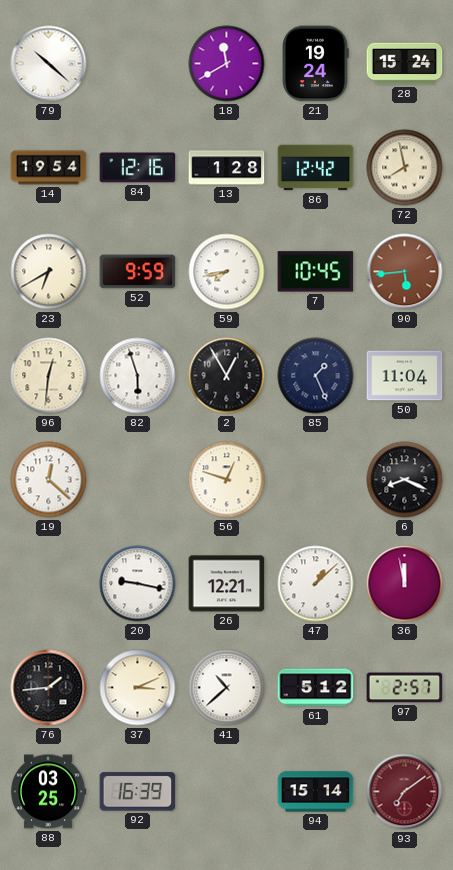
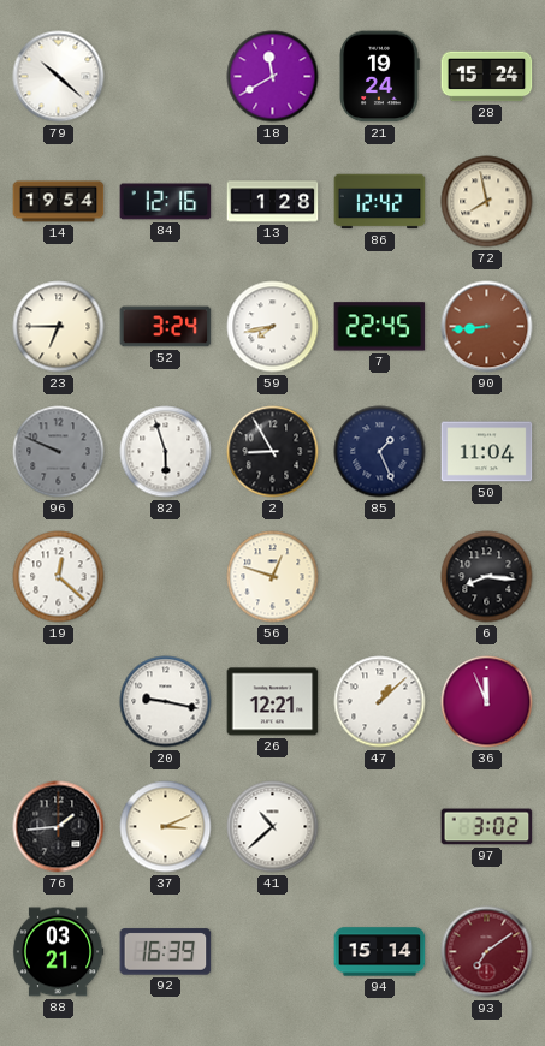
23: 6:40 -> 6:45
52: 9:59 -> 3:24
7: 10:45 -> 22:45
90: 5:44 -> 8:44
96: 12:31 -> 9:49
96 dial: cream -> grey
2: 12:55 -> 8:55
6: 8:19 -> 8:16
36: 11:58 -> 11:56
61: 5:12 -> none
97: 2:57 -> 3:02
88: 03:25 -> 03:21
